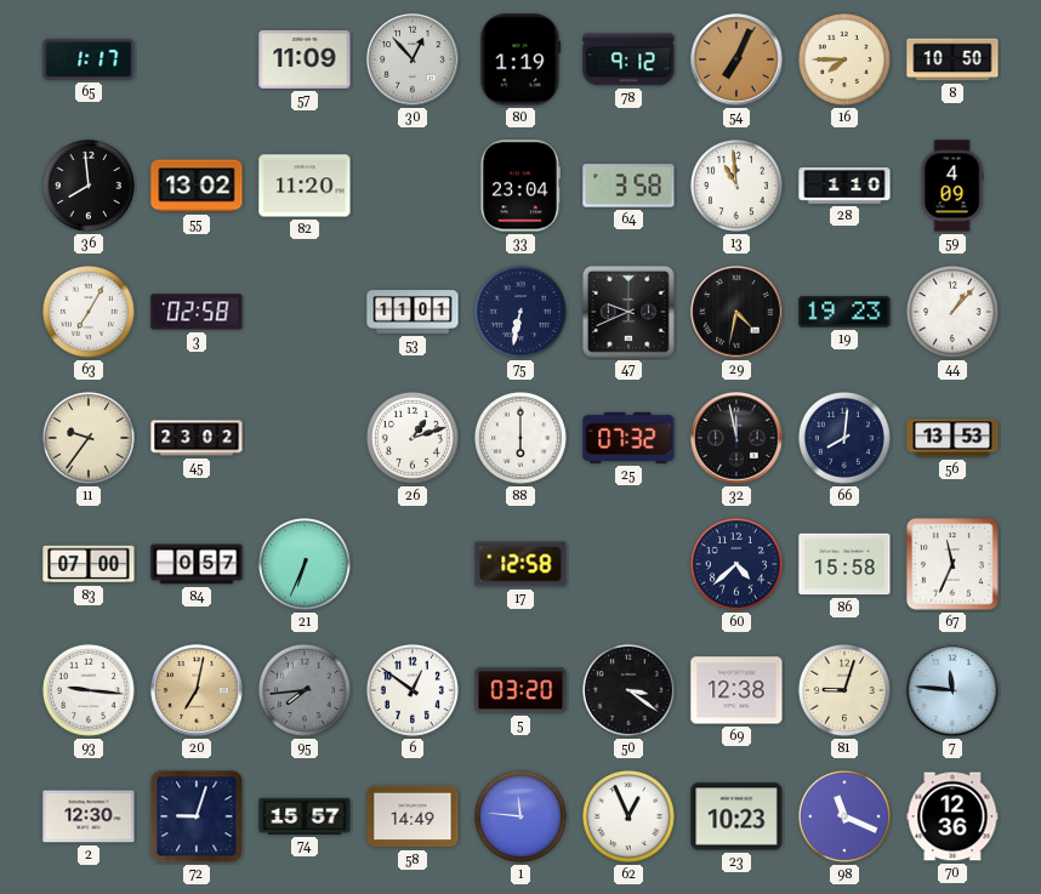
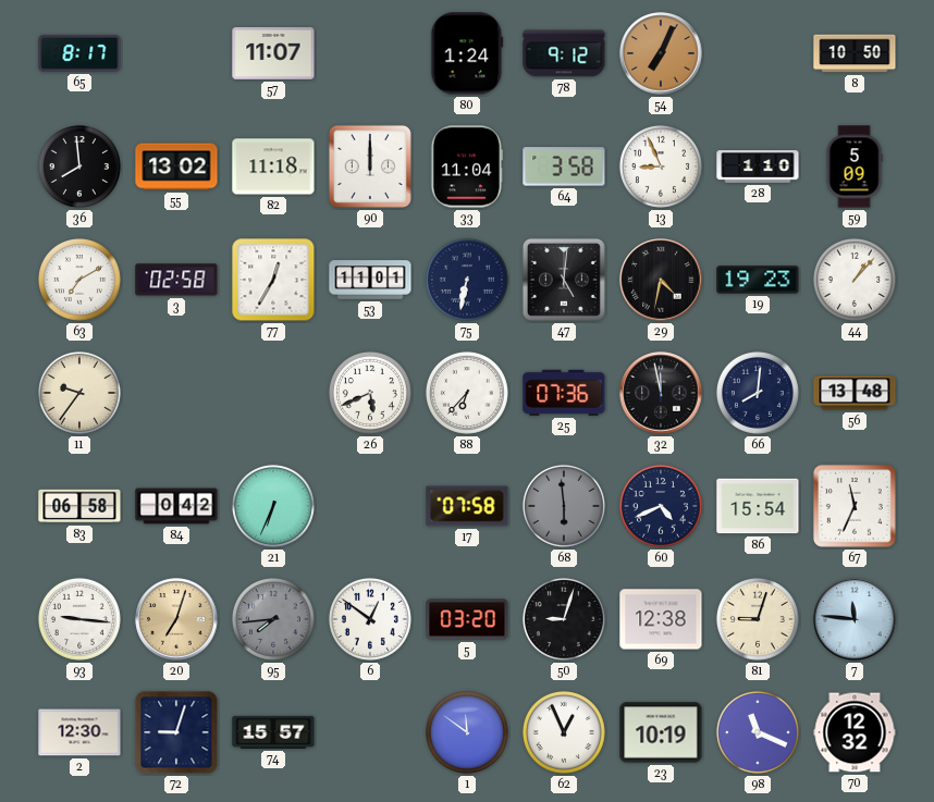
65: 1:17 -> 8:17
57: 11:09 -> 11:07
30: 12:53 -> none
80: 1:19 -> 1:24
16: 7:45 -> none
82: 11:20 -> 11:18
90: none -> 12:00
33: 23:04 -> 11:04
13: 10:59 -> 8:56
59: 4:09 -> 5:09
63: 7:05 -> 7:10
77: none -> 12:35
47: 9:41 -> 5:01
45: 23:02 -> none
26: 1:12 -> 5:41
88: 6:00 -> 6:37
25: 07:32 -> 07:36
56: 13:53 -> 13:48
83: 07:00 -> 06:58
84: 0:57 -> 0:42
17: 12:58 -> 07:58
68: none -> 5:59
60: 4:38 -> 4:41
86: 15:58 -> 15:54
20: 7:02 -> 7:03
50: 3:21 -> 9:03
58: 14:49 -> none
1: 11:46 -> 11:51
23: 10:23 -> 10:19
70: 12:36 -> 12:32
